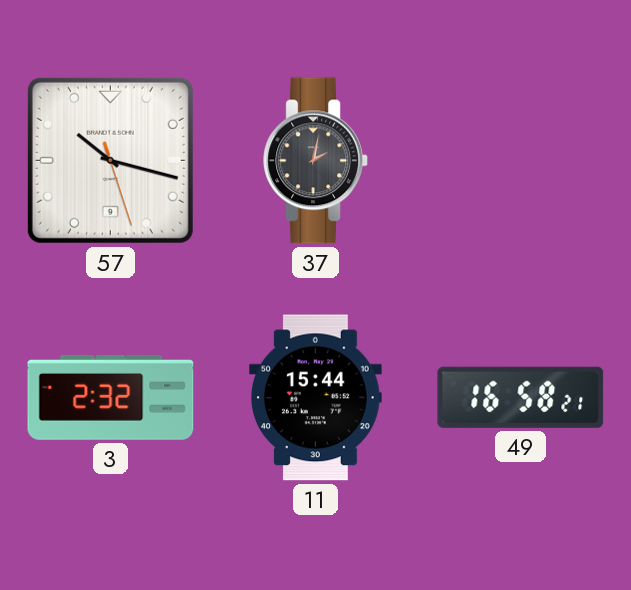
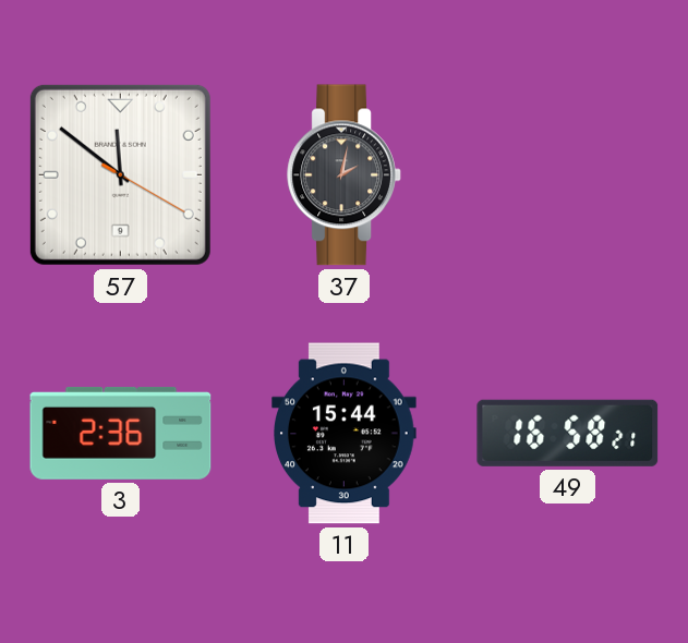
57: 10:17 -> 11:51
3: 2:32 -> 2:36
